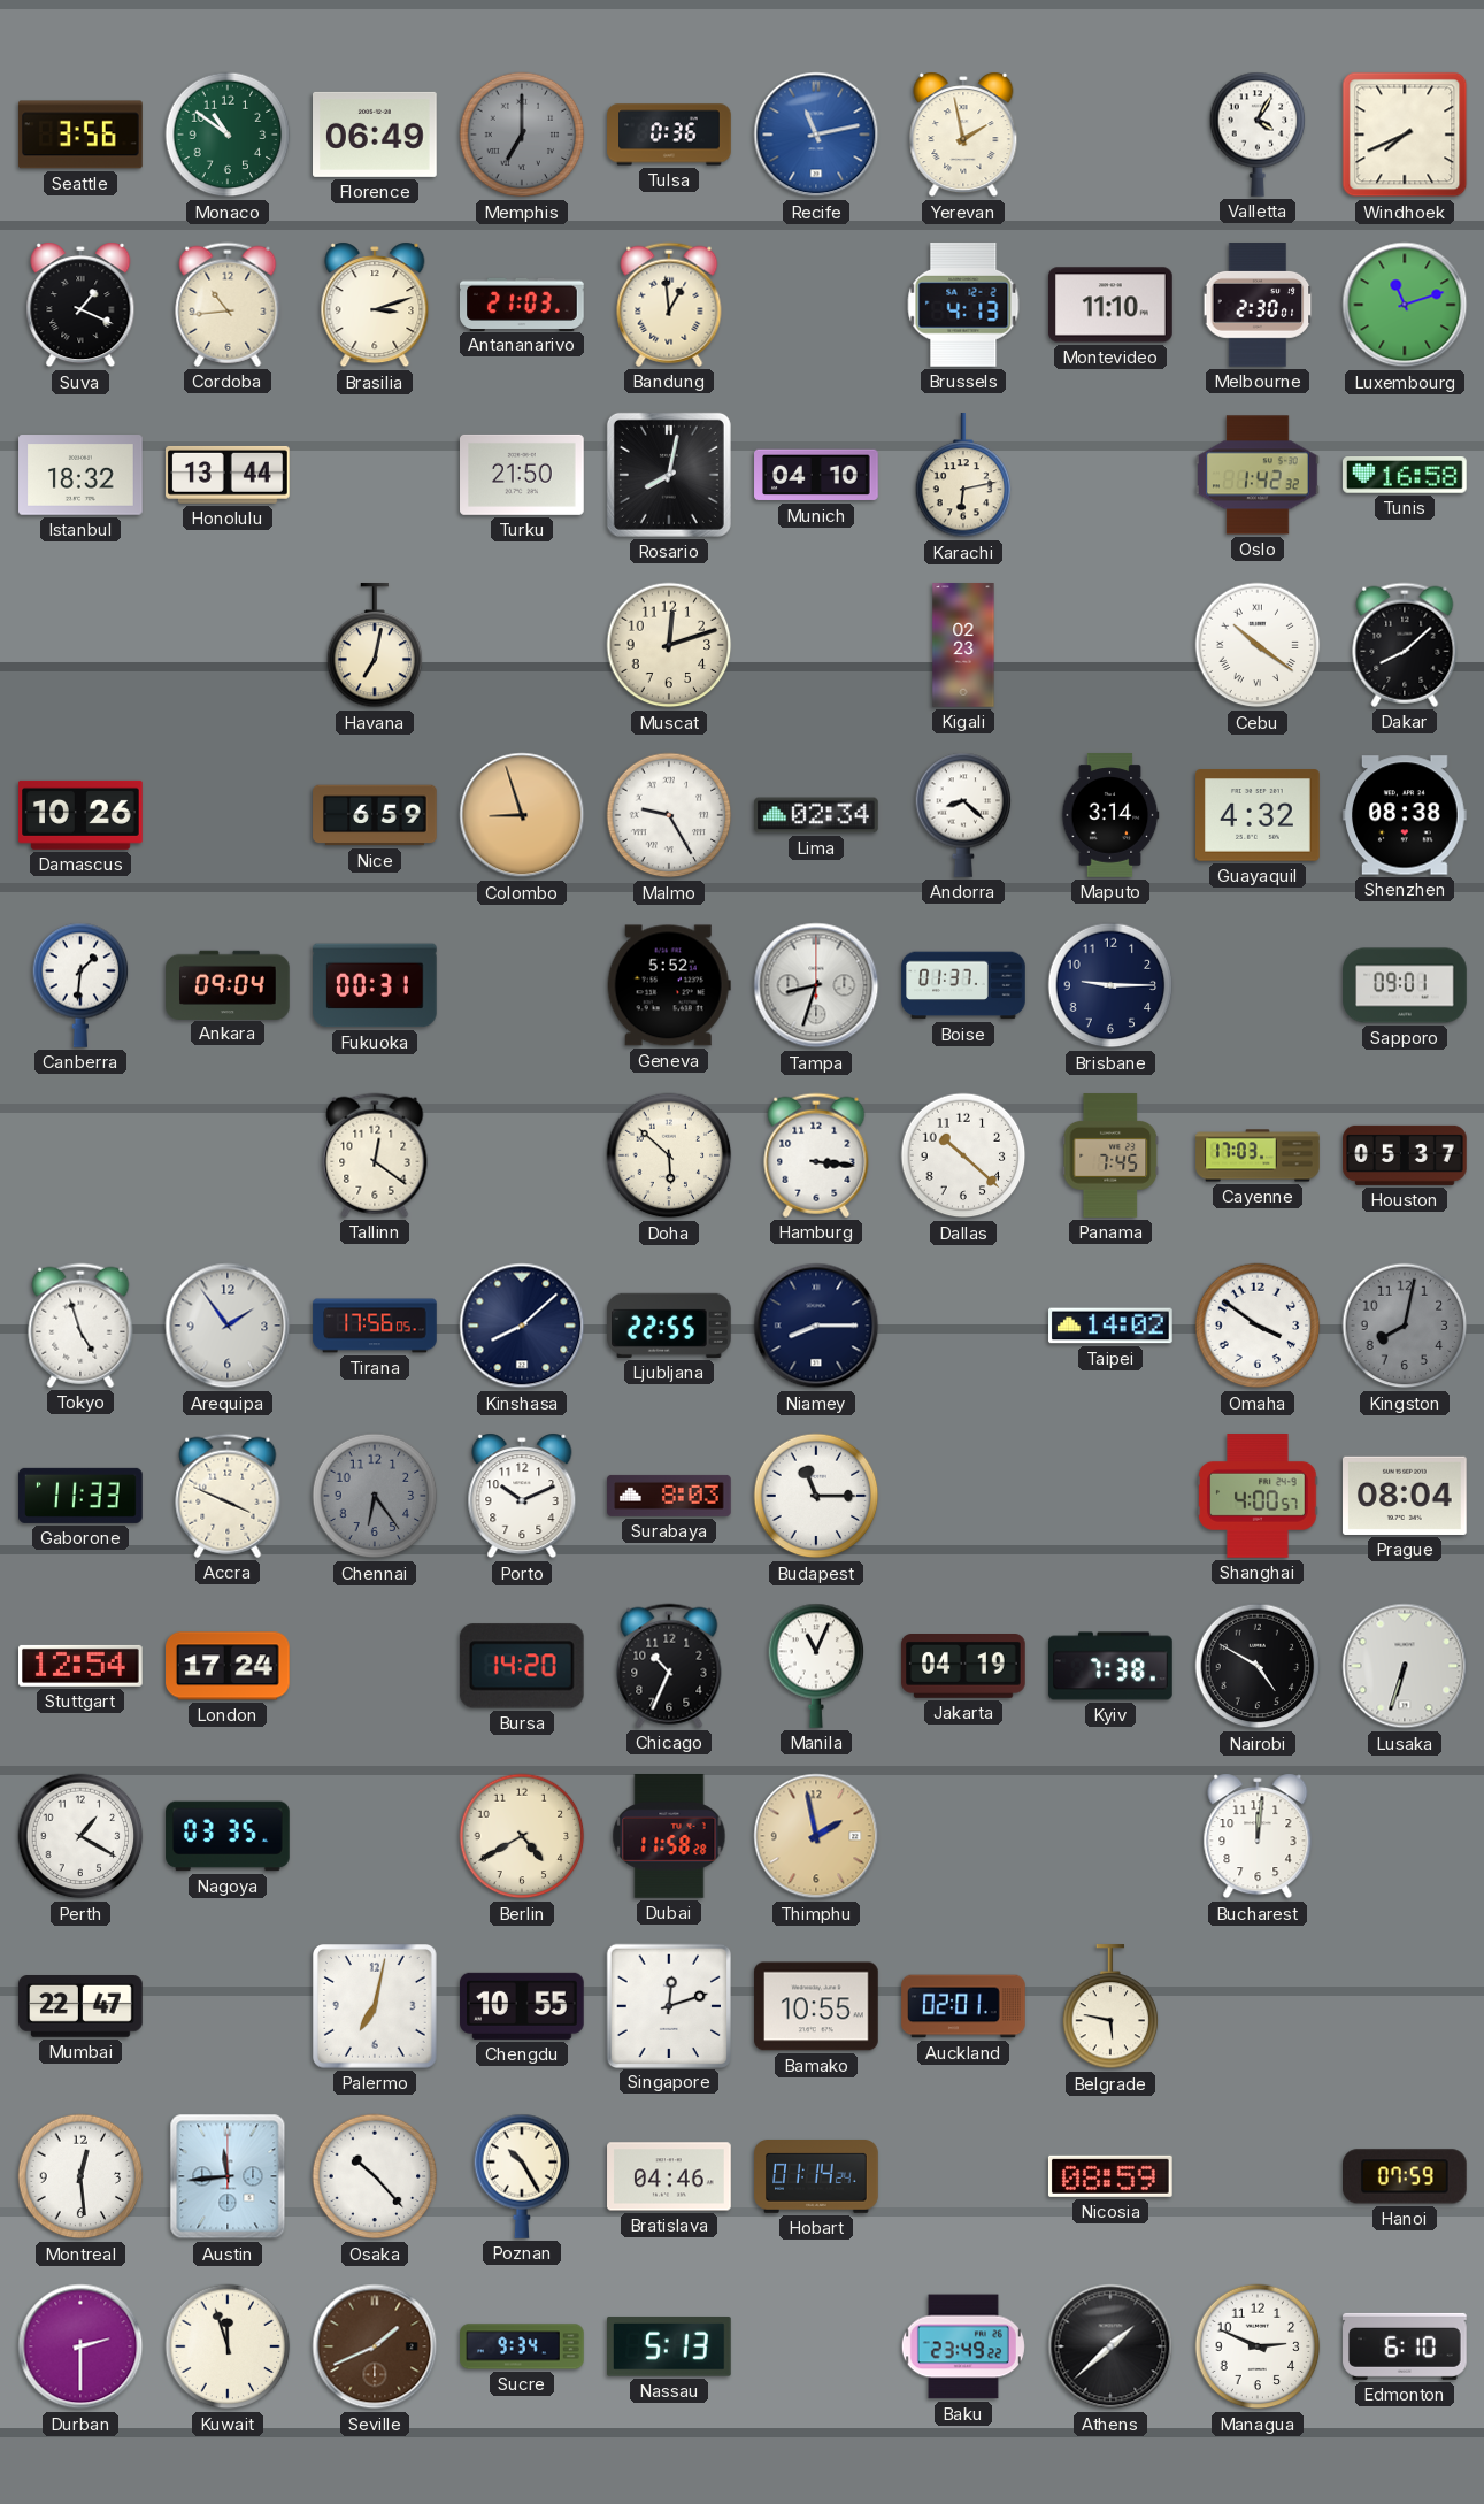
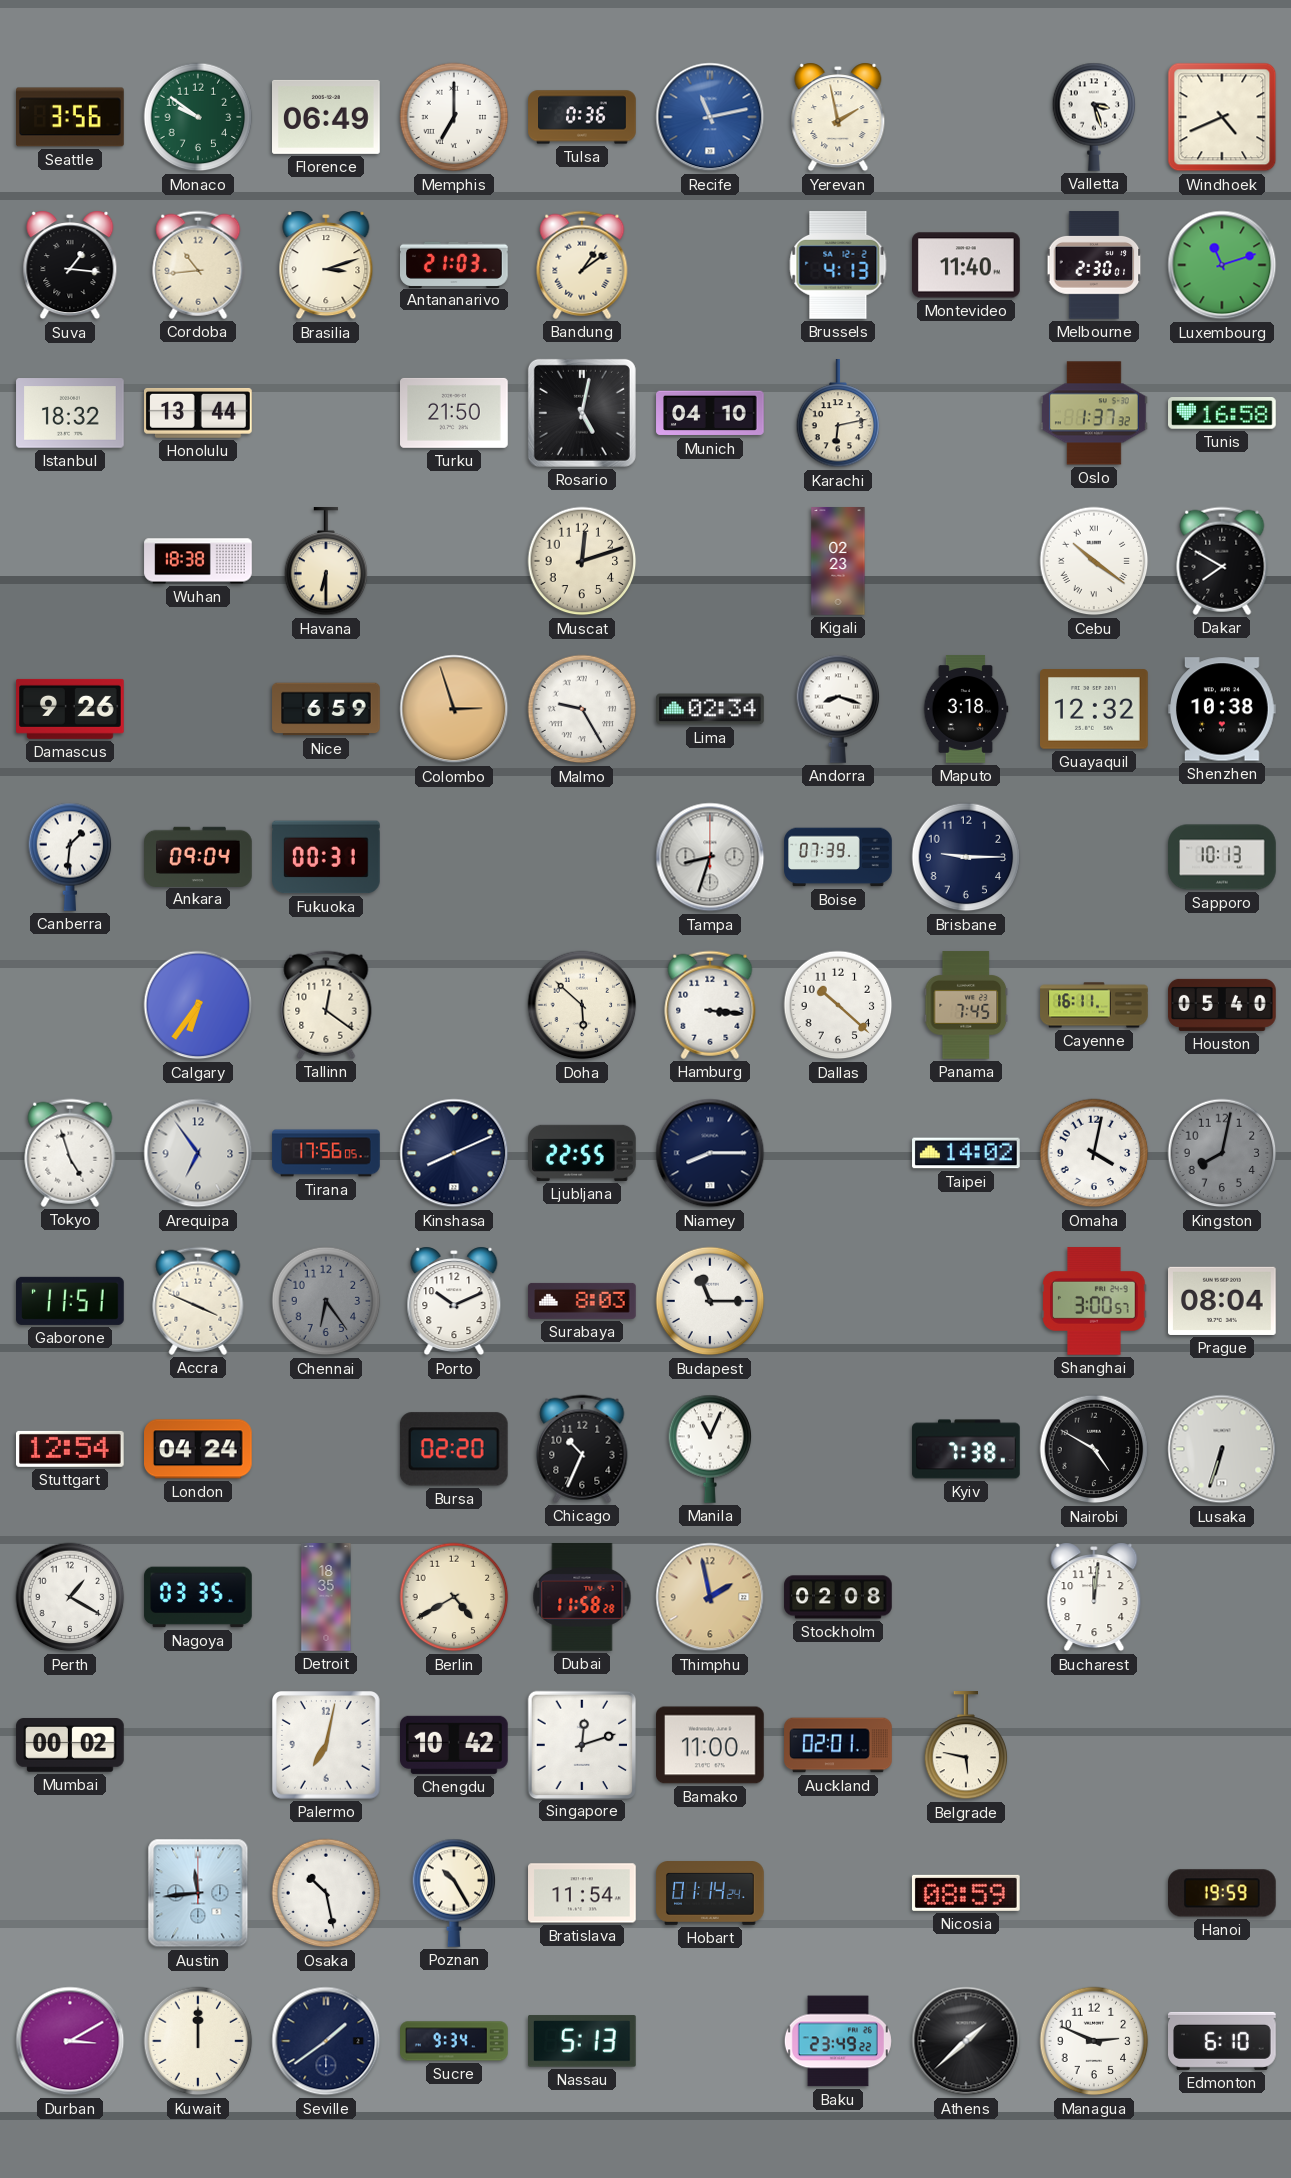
Monaco: 10:51 -> 9:51
Memphis dial: grey -> white
Valletta: 4:05 -> 3:27
Windhoek: 7:41 -> 4:41
Suva: 1:19 -> 1:16
Bandung: 12:59 -> 1:09
Montevideo: 11:10 -> 11:40
Rosario: 8:02 -> 5:02
Oslo: 1:42 -> 1:37
Wuhan: none -> 18:38
Havana: 7:02 -> 6:30
Dakar: 8:08 -> 7:50
Damascus: 10:26 -> 9:26
Colombo: 8:57 -> 2:57
Andorra: 8:22 -> 8:18
Maputo: 3:14 -> 3:18
Guayaquil: 4:32 -> 12:32
Shenzhen: 08:38 -> 10:38
Geneva: 5:52 -> none
Boise: 01:37 -> 07:39
Sapporo: 09:01 -> 10:13
Calgary: none -> 6:36
Cayenne: 17:03 -> 16:11
Houston: 05:37 -> 05:40
Arequipa: 1:54 -> 6:54
Kinshasa: 8:08 -> 8:11
Omaha: 3:51 -> 4:02
Gaborone: 11:33 -> 11:51
Shanghai: 4:00 -> 3:00
London: 17:24 -> 04:24
Bursa: 14:20 -> 02:20
Jakarta: 04:19 -> none
Detroit: none -> 18:35
Stockholm: none -> 02:08
Mumbai: 22:47 -> 00:02
Chengdu: 10:55 -> 10:42
Bamako: 10:55 -> 11:00
Montreal: 12:29 -> none
Osaka: 10:23 -> 10:28
Bratislava: 04:46 -> 11:54
Hanoi: 07:59 -> 19:59
Durban: 2:30 -> 3:10
Kuwait: 11:57 -> 12:00
Seville: 1:41 -> 1:39
Seville dial: brown -> navy
